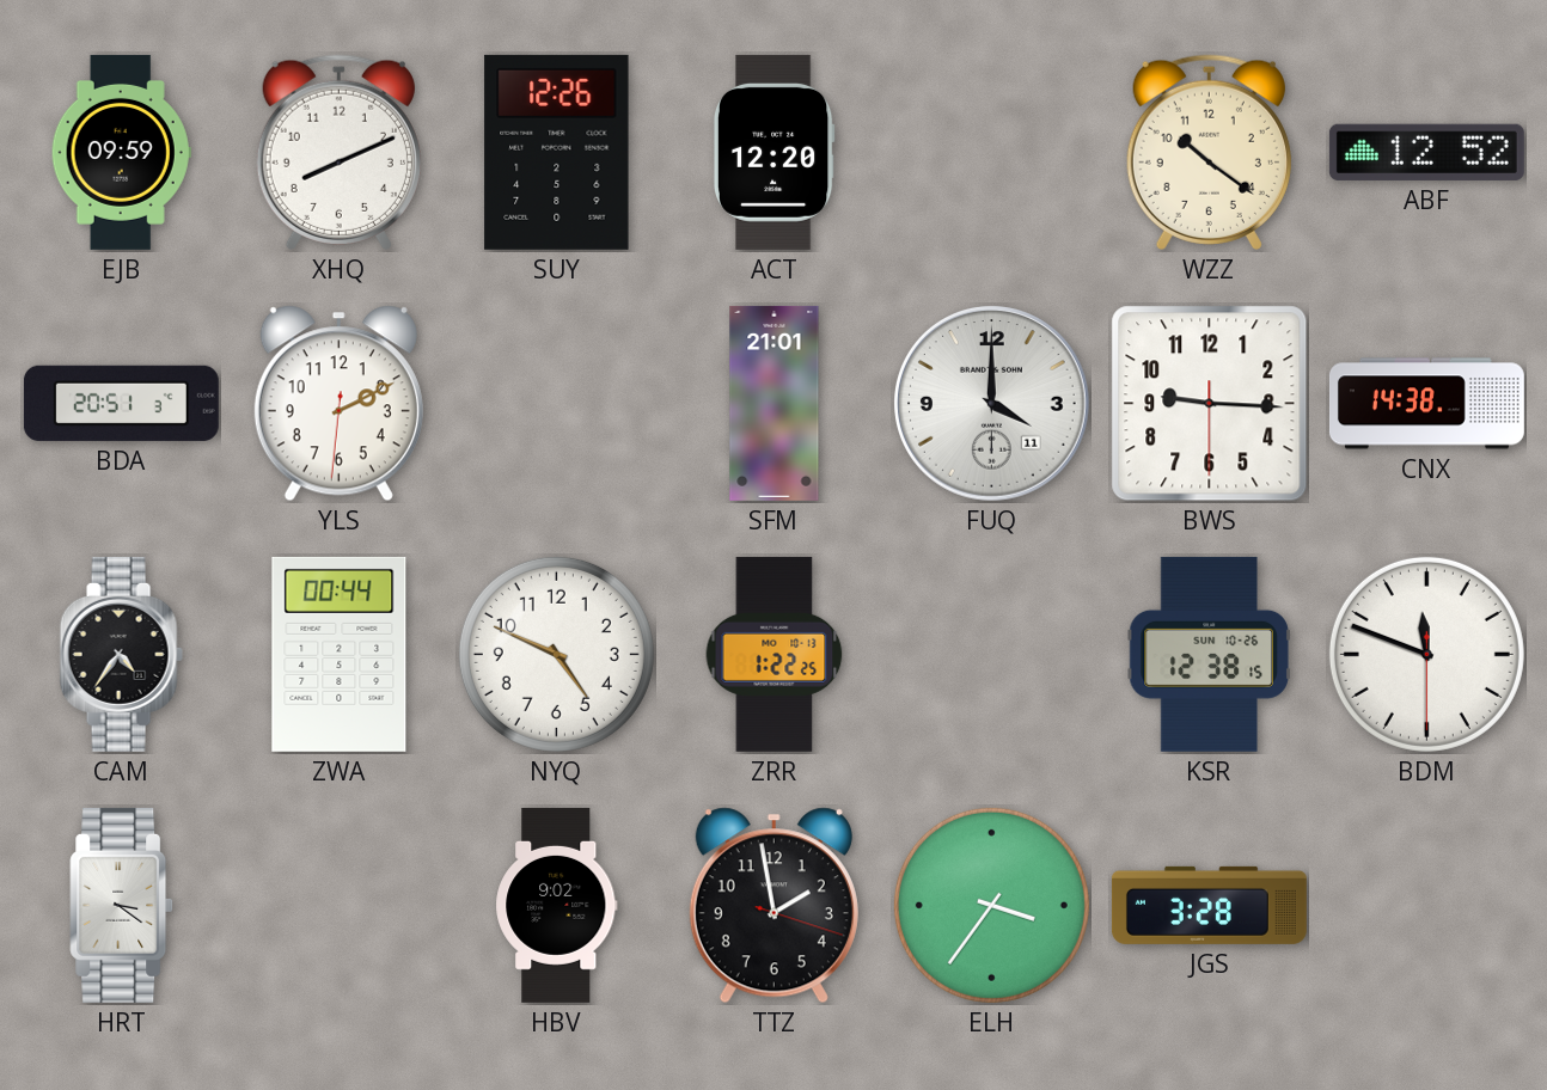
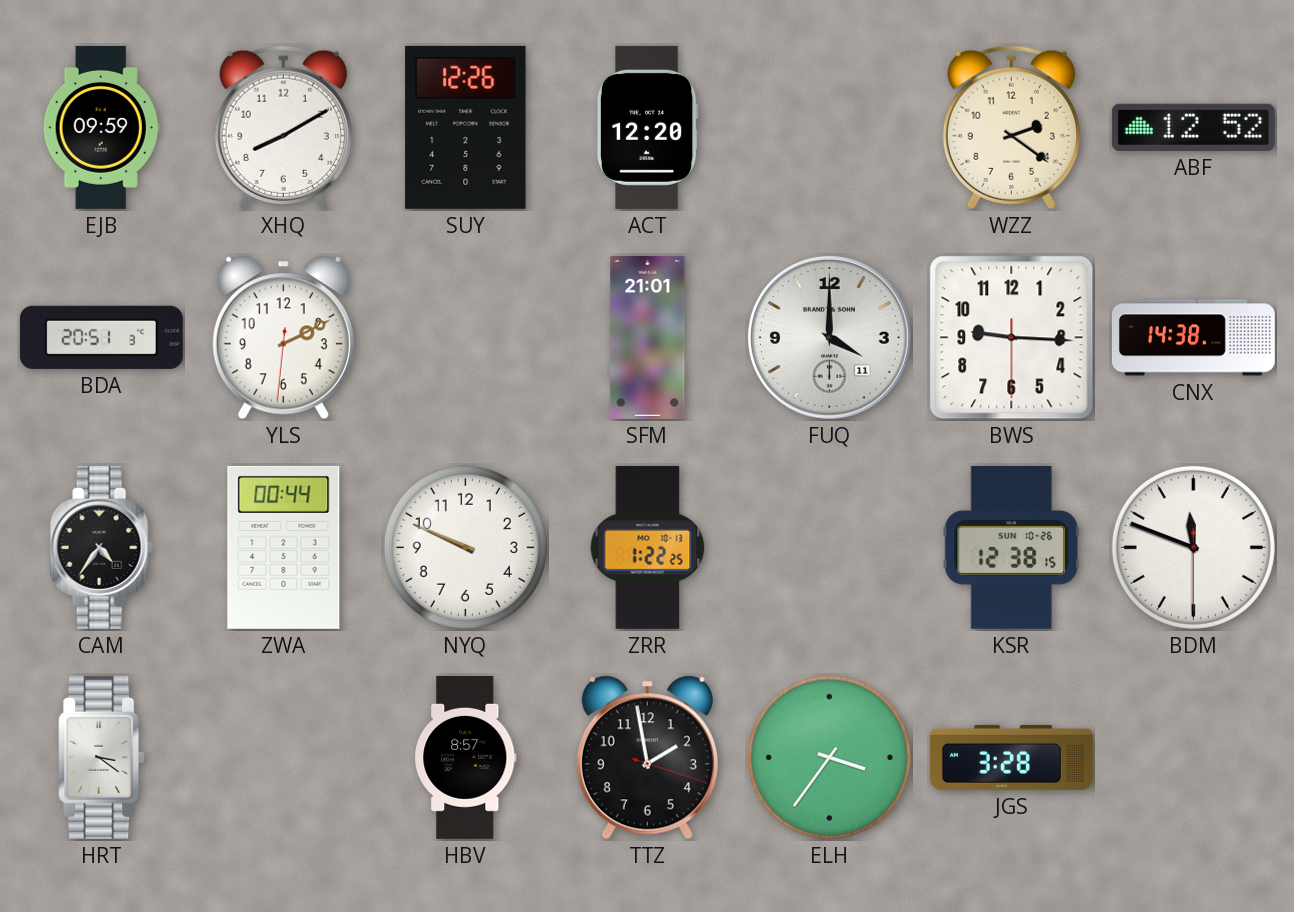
XHQ: 8:11 -> 8:10
WZZ: 10:21 -> 2:21
NYQ: 4:49 -> 9:49
HBV: 9:02 -> 8:57
